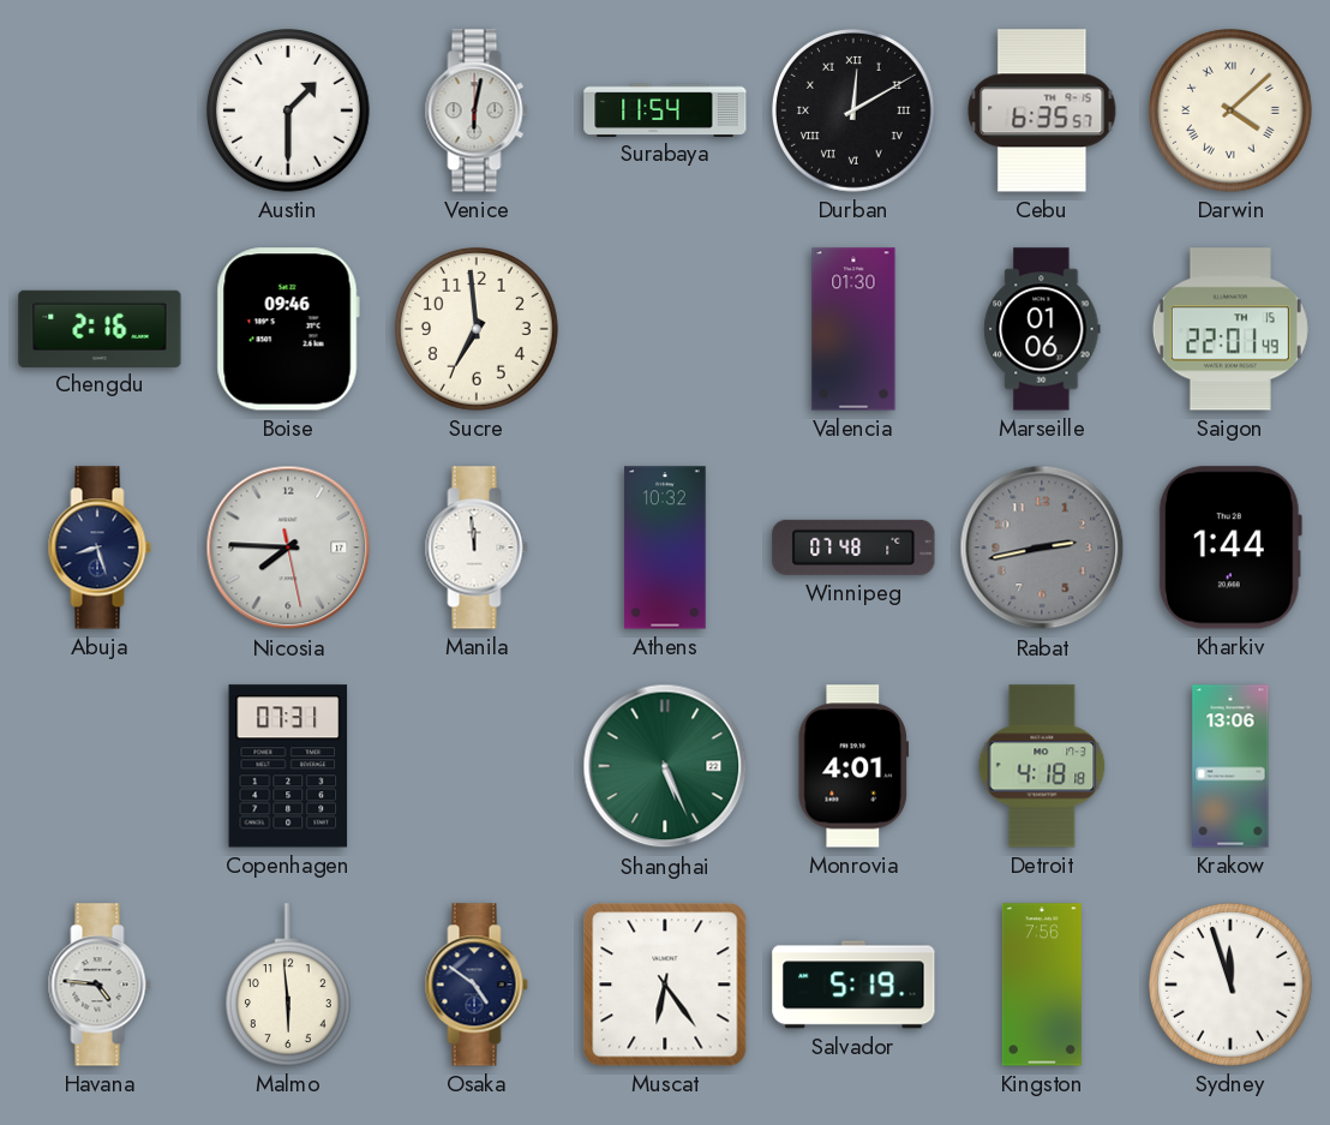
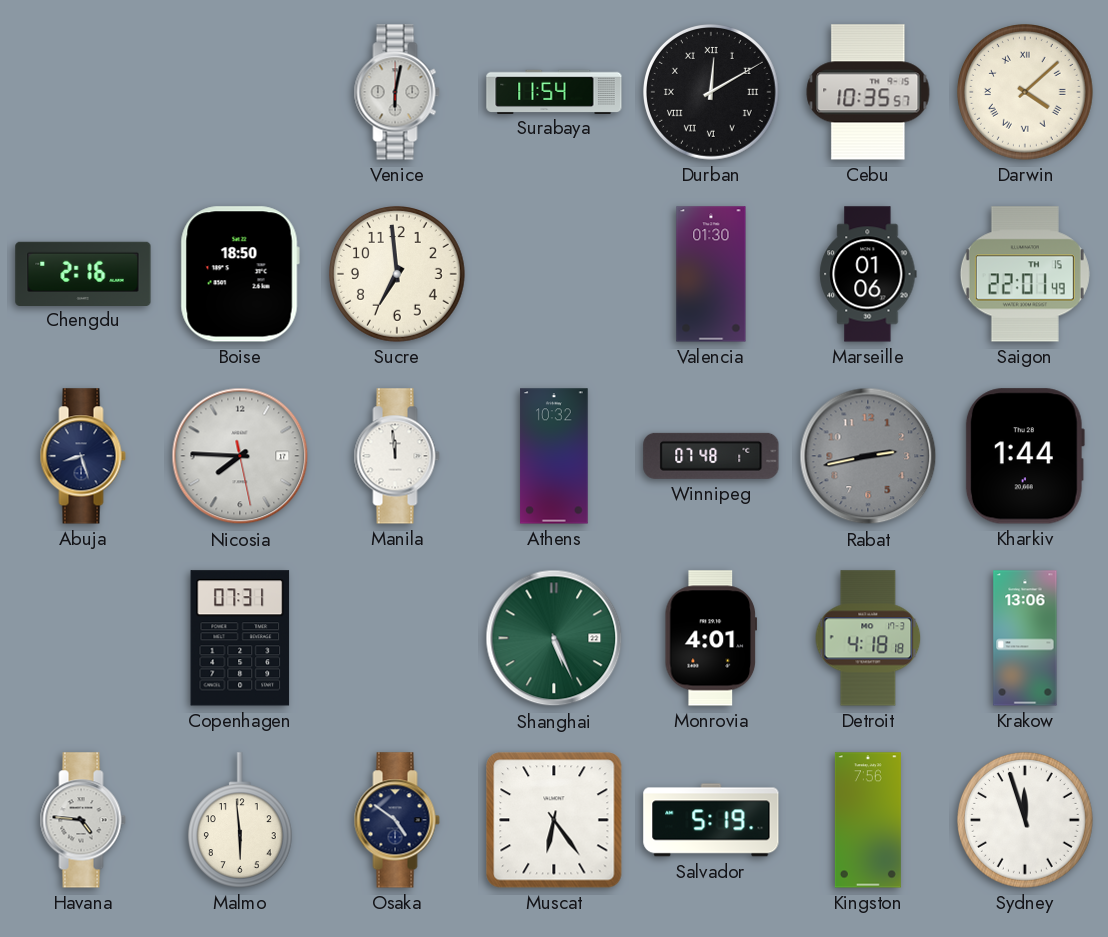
Austin: 1:30 -> none
Cebu: 6:35 -> 10:35
Boise: 09:46 -> 18:50
